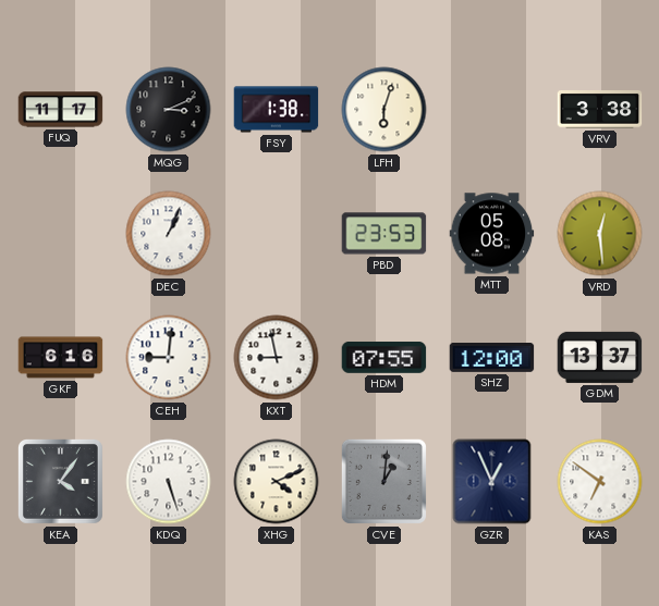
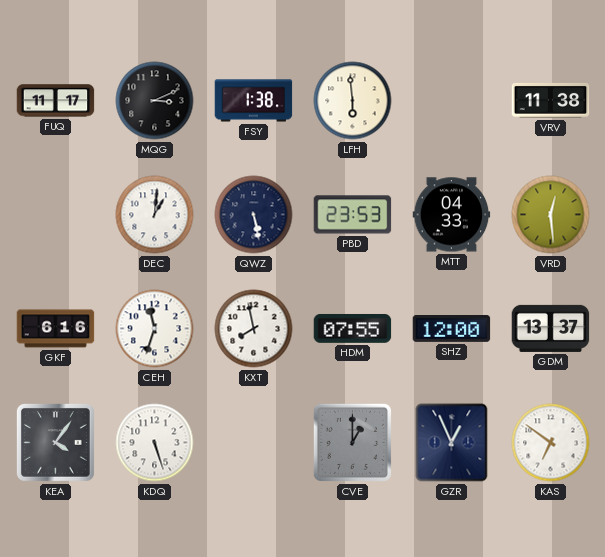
LFH: 6:03 -> 5:59
VRV: 3:38 -> 11:38
DEC: 1:04 -> 1:01
QWZ: none -> 5:28
MTT: 05:08 -> 04:33
CEH: 9:01 -> 11:33
KXT: 8:58 -> 7:58
XHG: 4:11 -> none
CVE: 1:01 -> 1:00
